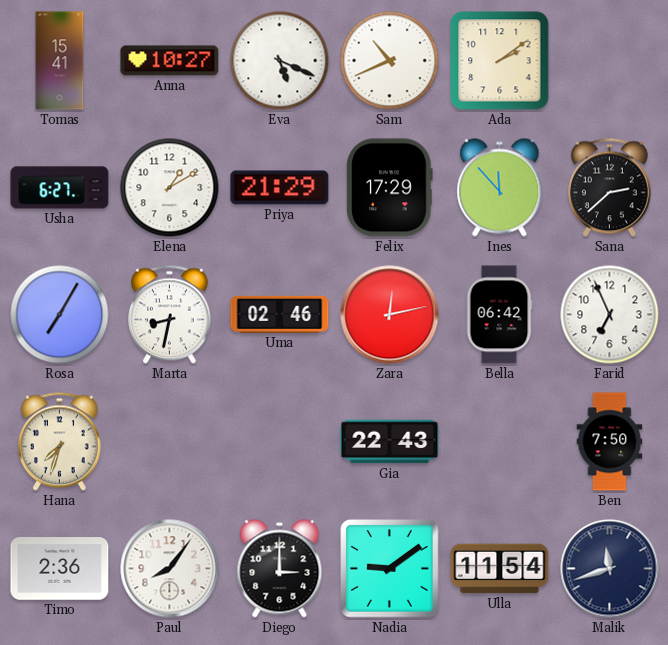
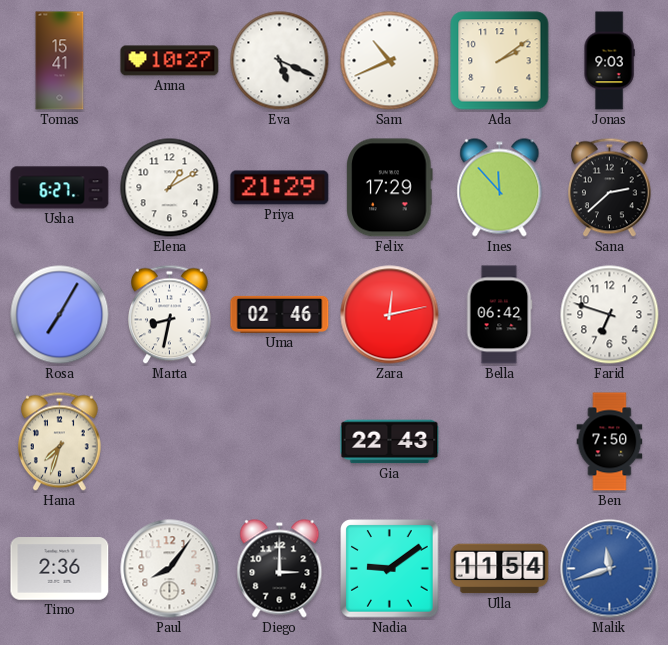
Jonas: none -> 9:03
Farid: 6:56 -> 6:48
Malik dial: navy -> blue
